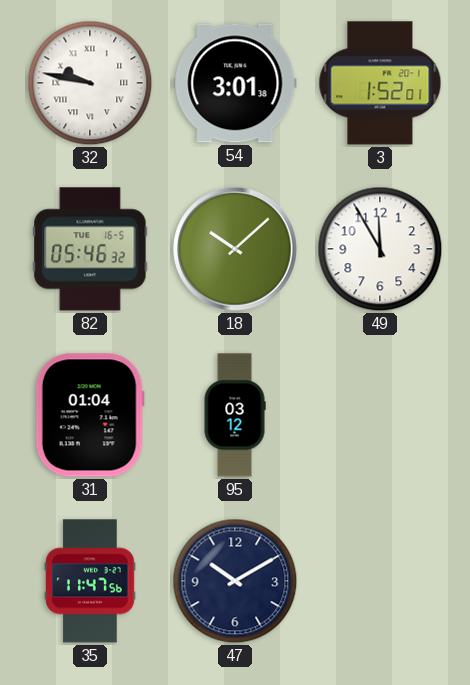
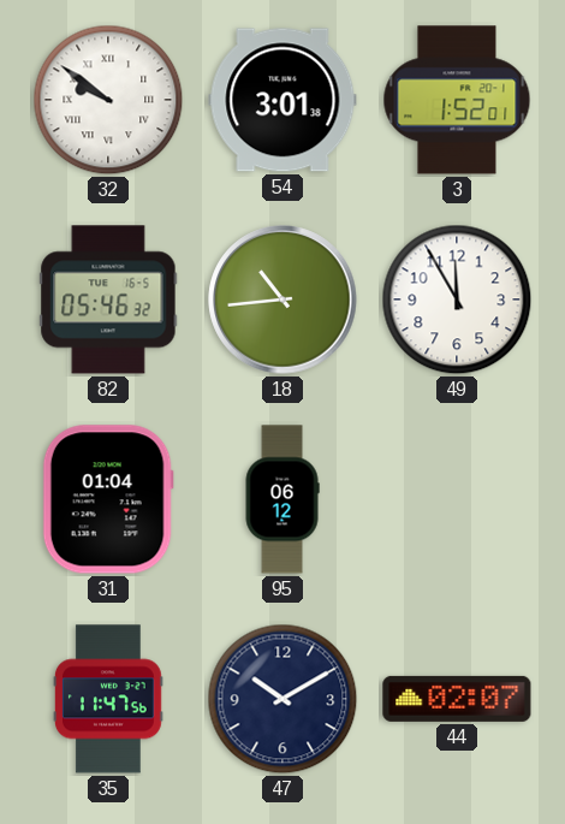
32: 9:47 -> 9:51
18: 10:08 -> 10:44
95: 03:12 -> 06:12
44: none -> 02:07
